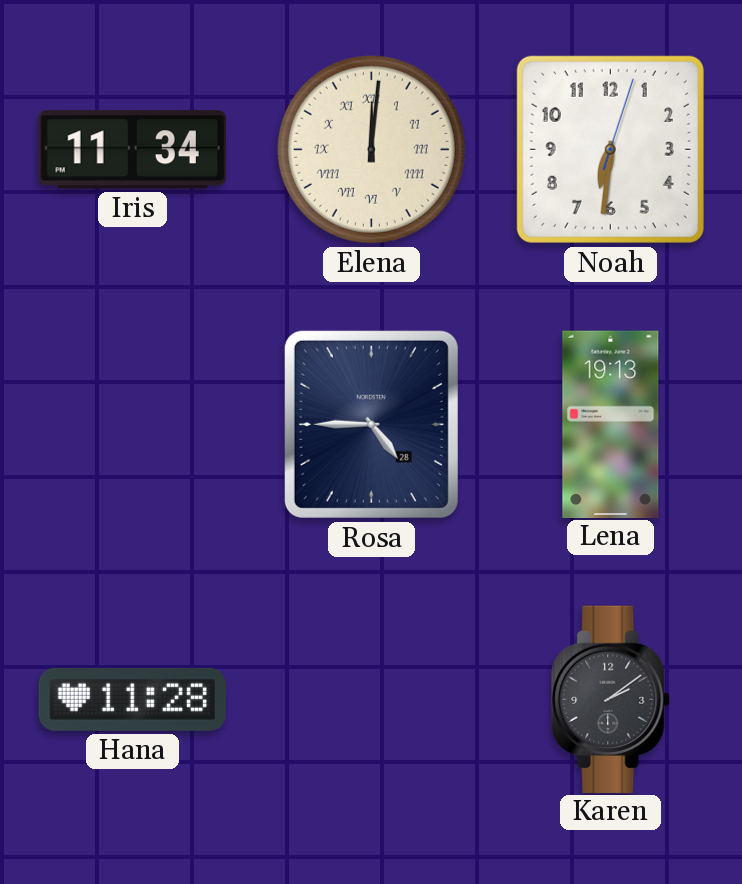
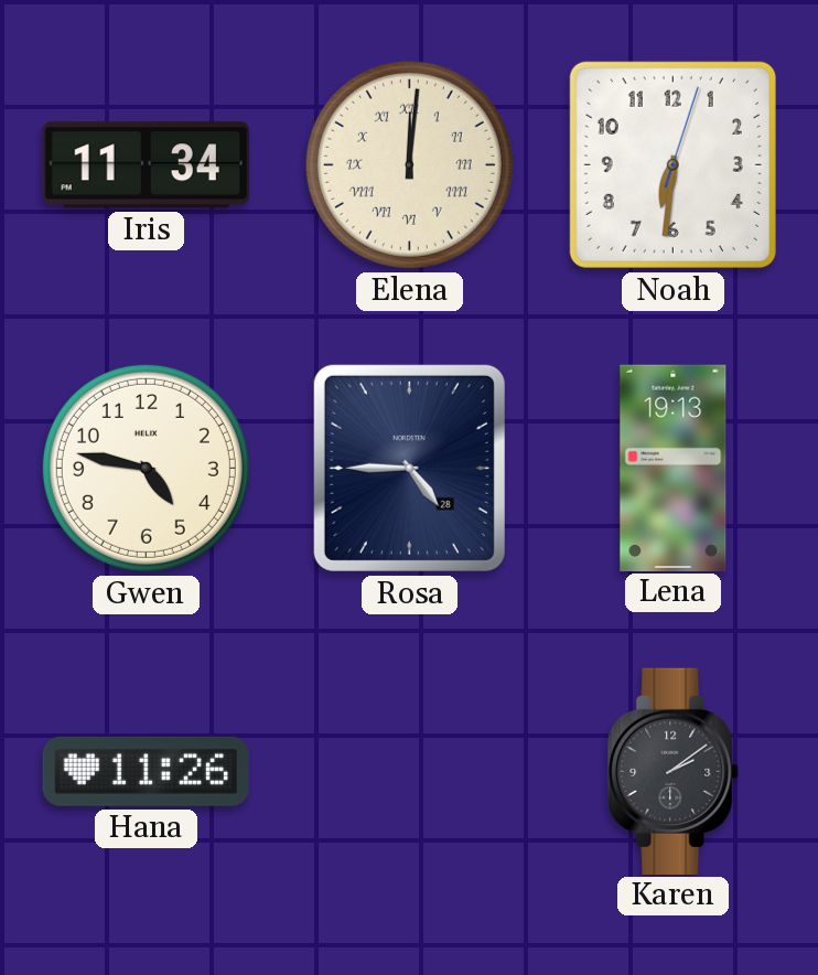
Gwen: none -> 4:47
Hana: 11:28 -> 11:26
